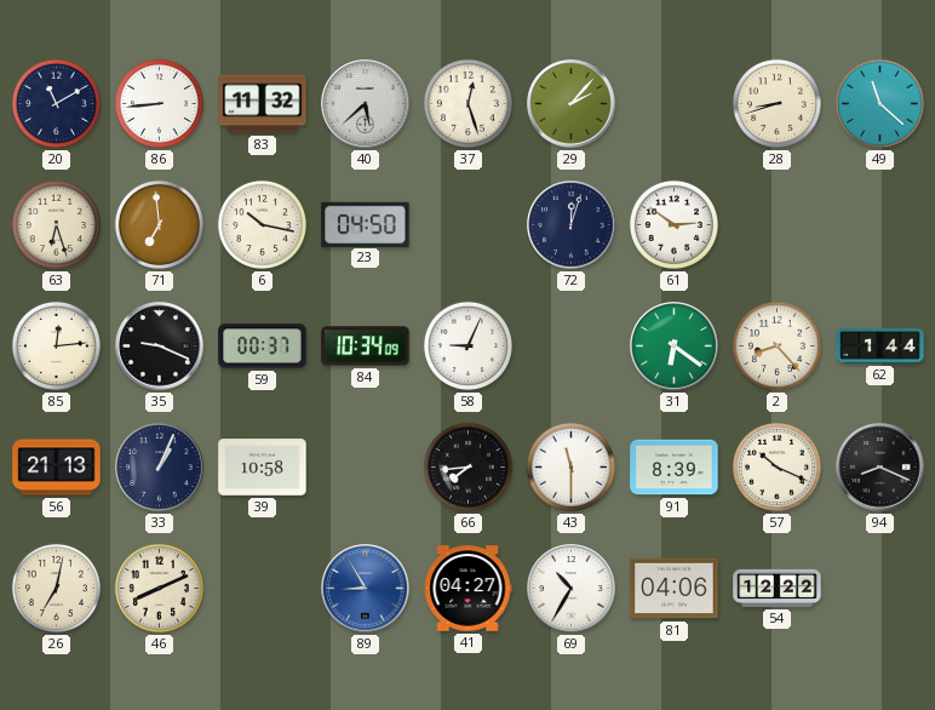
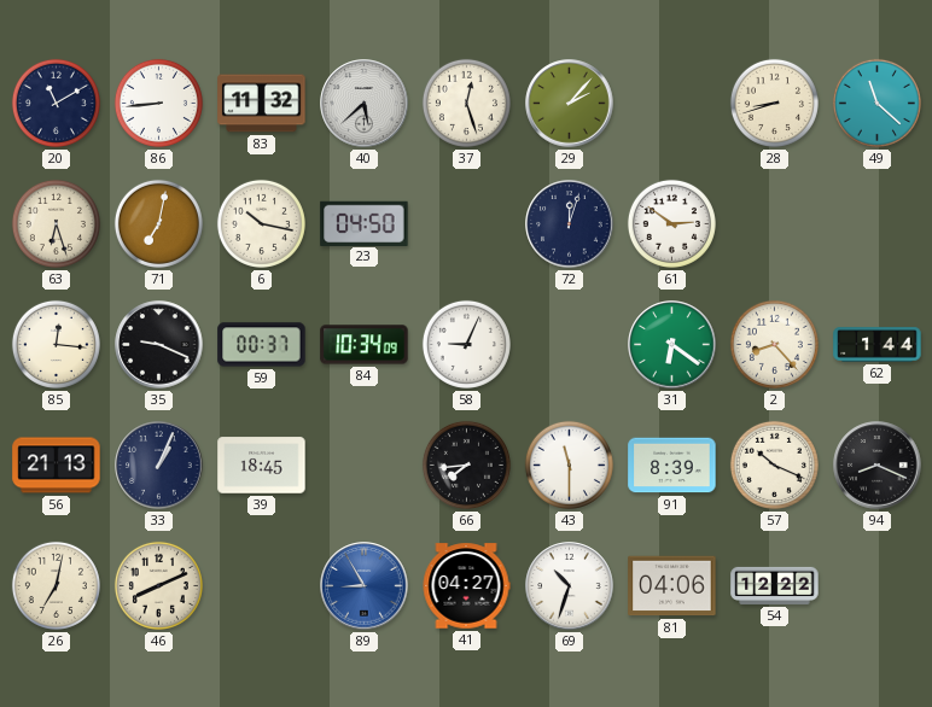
71: 6:59 -> 7:02
85: 12:14 -> 12:16
39: 10:58 -> 18:45
69: 10:35 -> 10:33
